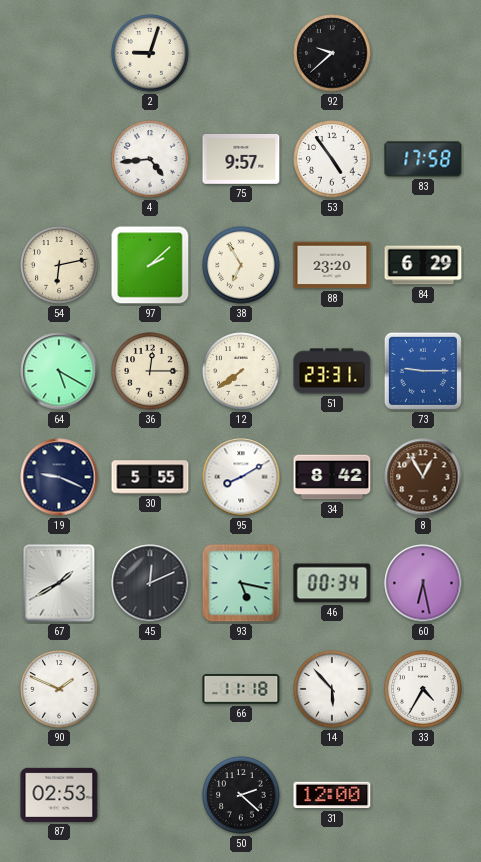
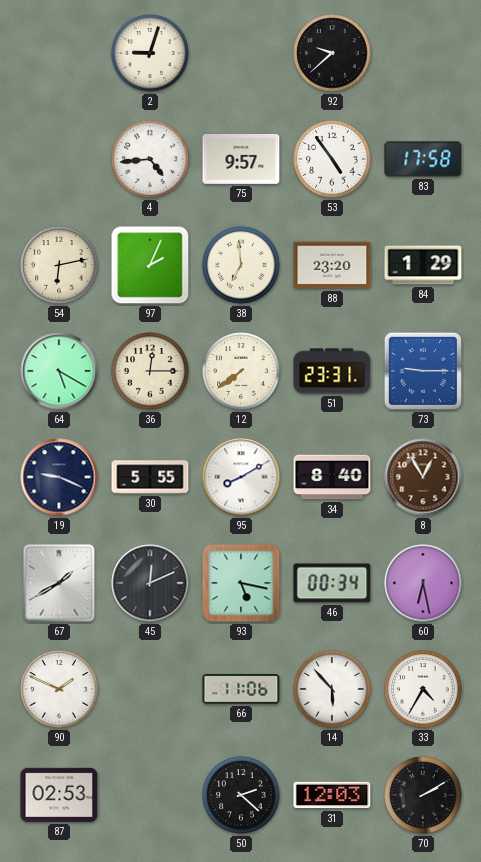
97: 2:08 -> 2:04
38: 6:55 -> 6:59
84: 6:29 -> 1:29
34: 8:42 -> 8:40
66: 11:18 -> 11:06
31: 12:00 -> 12:03
70: none -> 2:10
